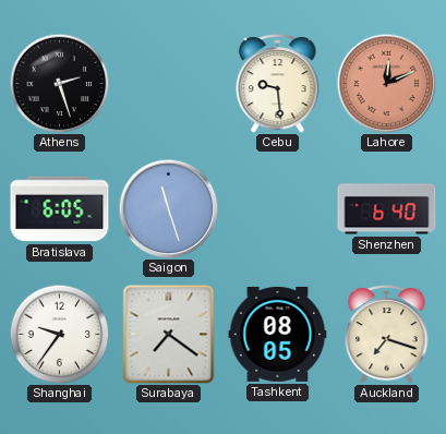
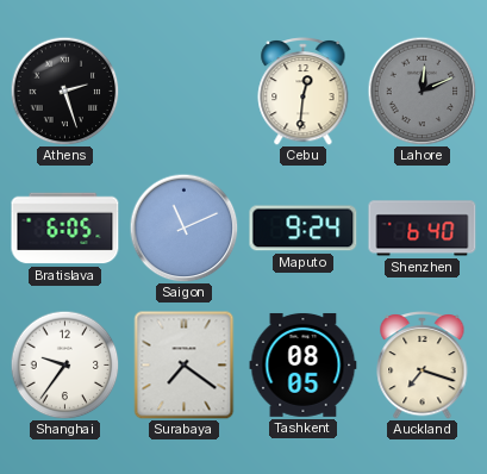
Cebu: 9:29 -> 12:31
Lahore dial: salmon -> grey
Saigon: 11:27 -> 11:11
Maputo: none -> 9:24
